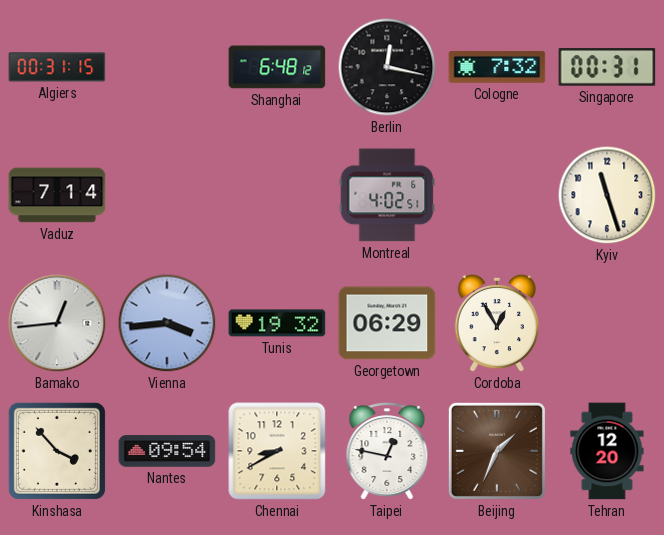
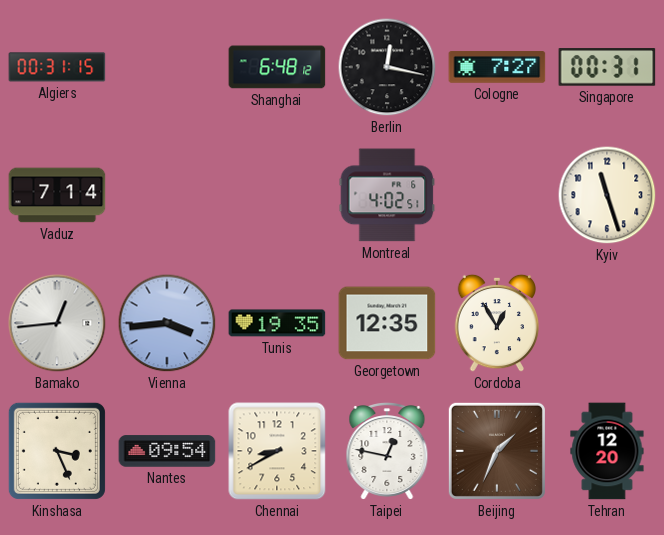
Cologne: 7:32 -> 7:27
Tunis: 19:32 -> 19:35
Georgetown: 06:29 -> 12:35
Kinshasa: 3:53 -> 3:26
